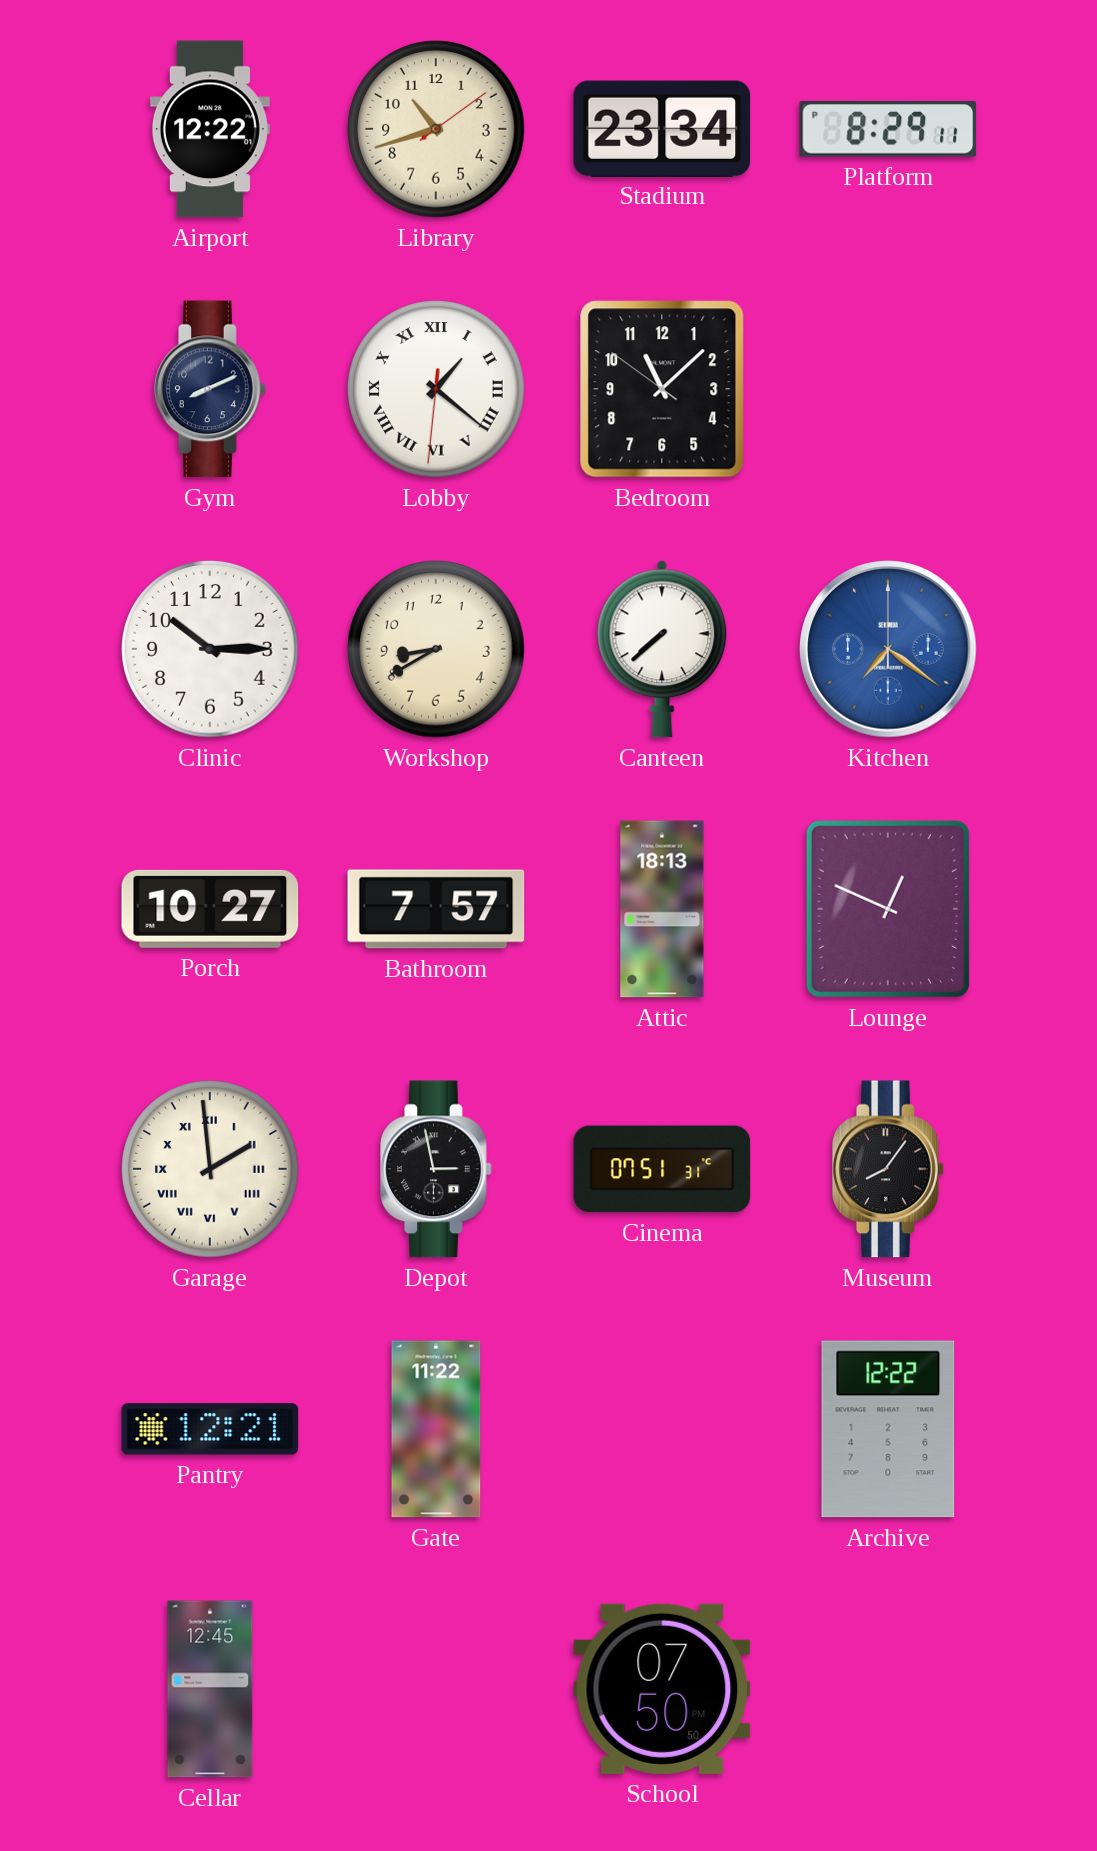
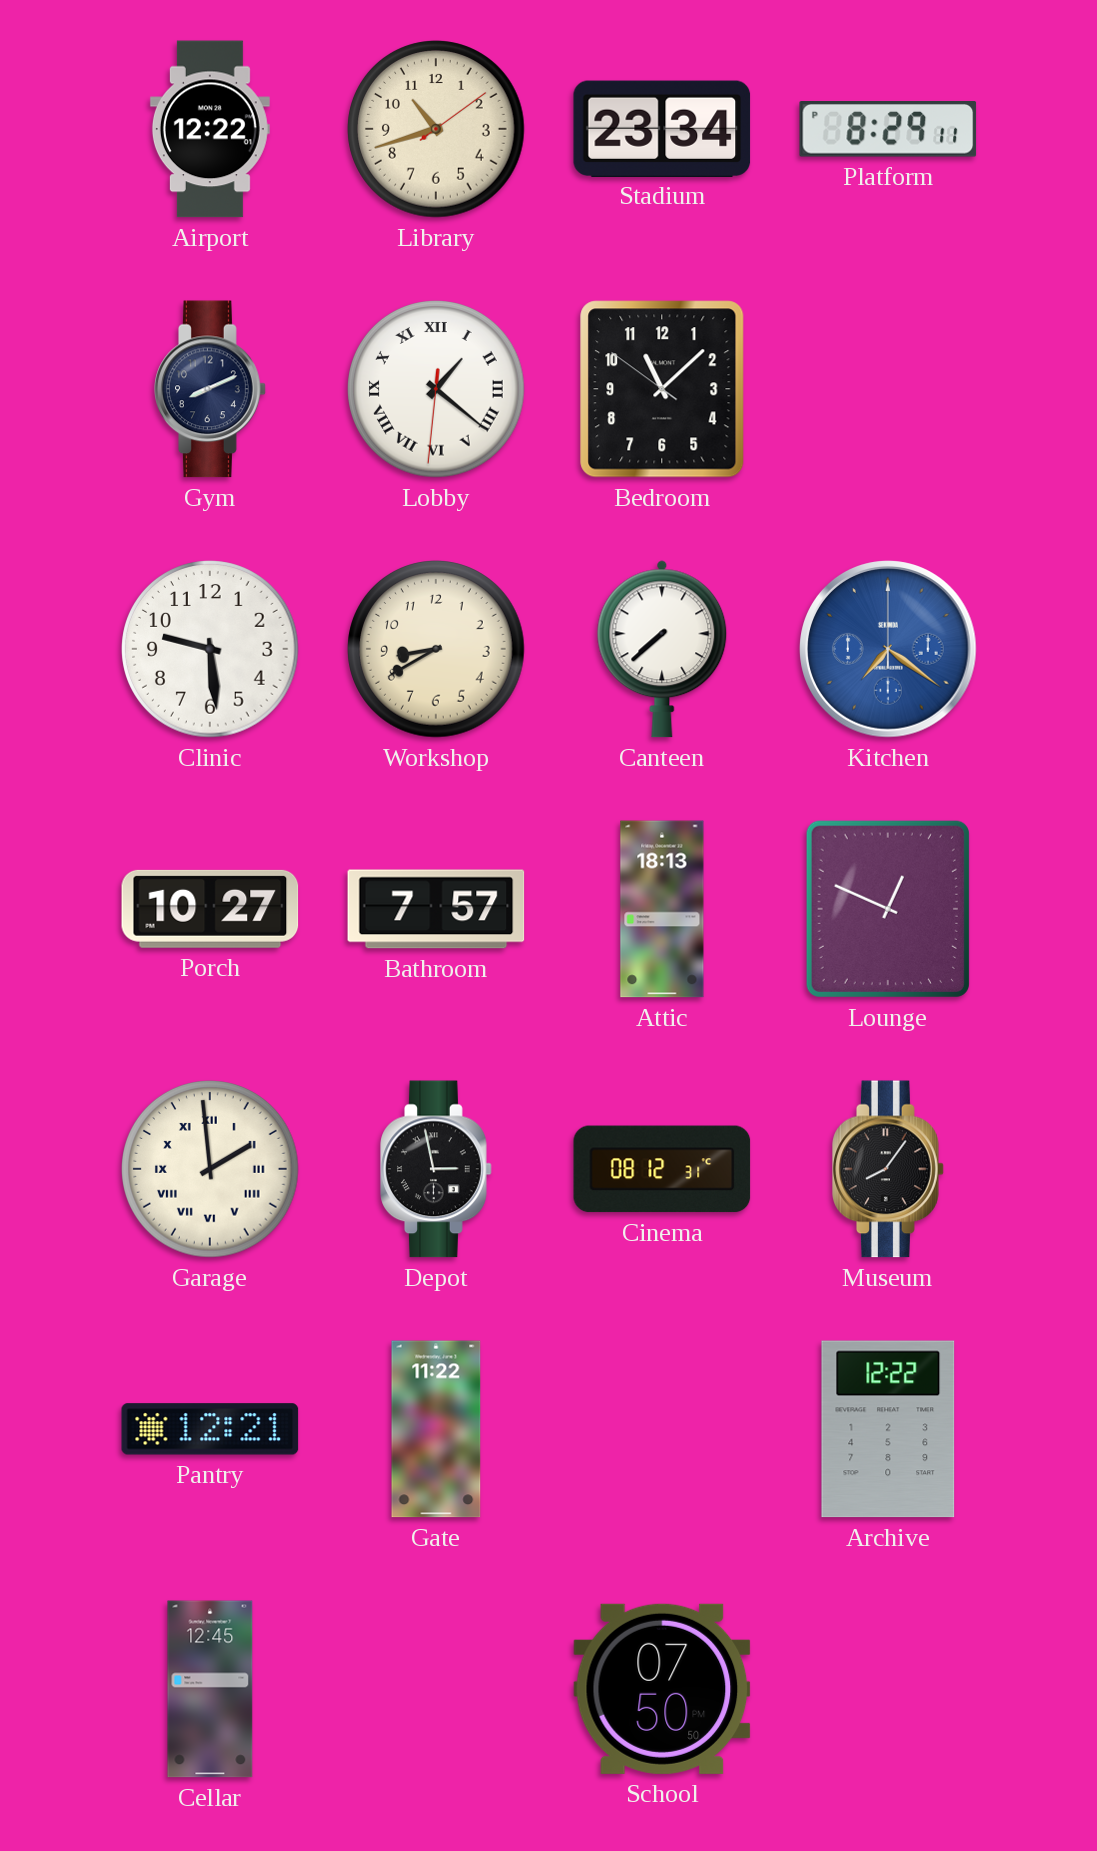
Clinic: 10:15 -> 9:29
Cinema: 07:51 -> 08:12
